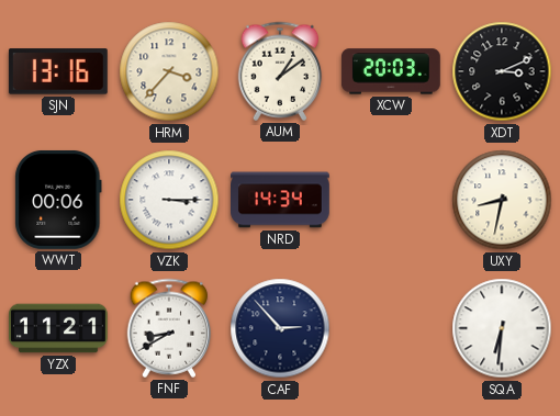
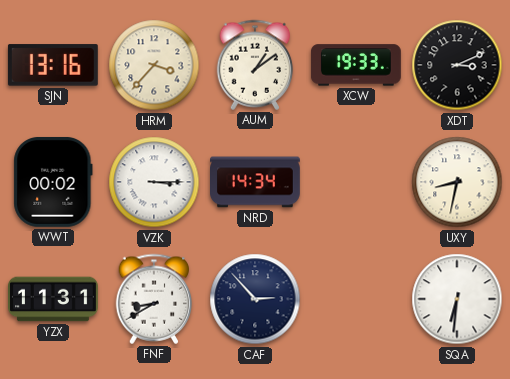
XCW: 20:03 -> 19:33
WWT: 00:06 -> 00:02
YZX: 11:21 -> 11:31
